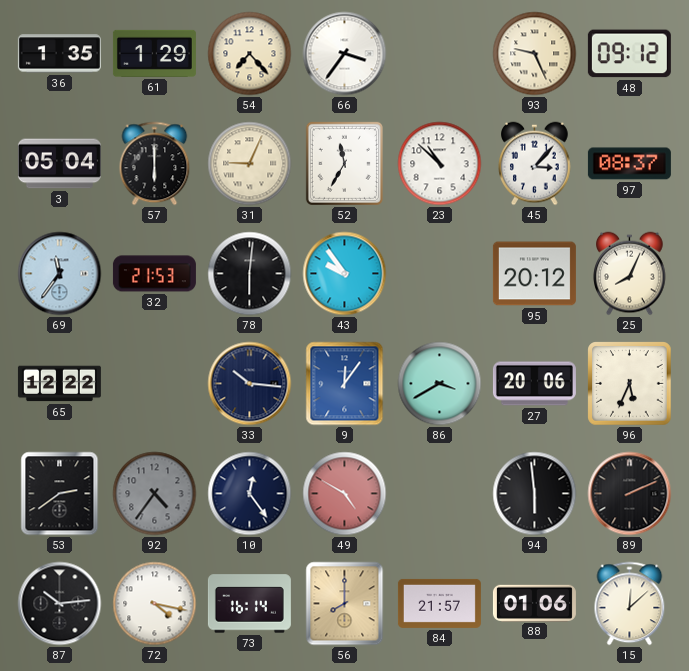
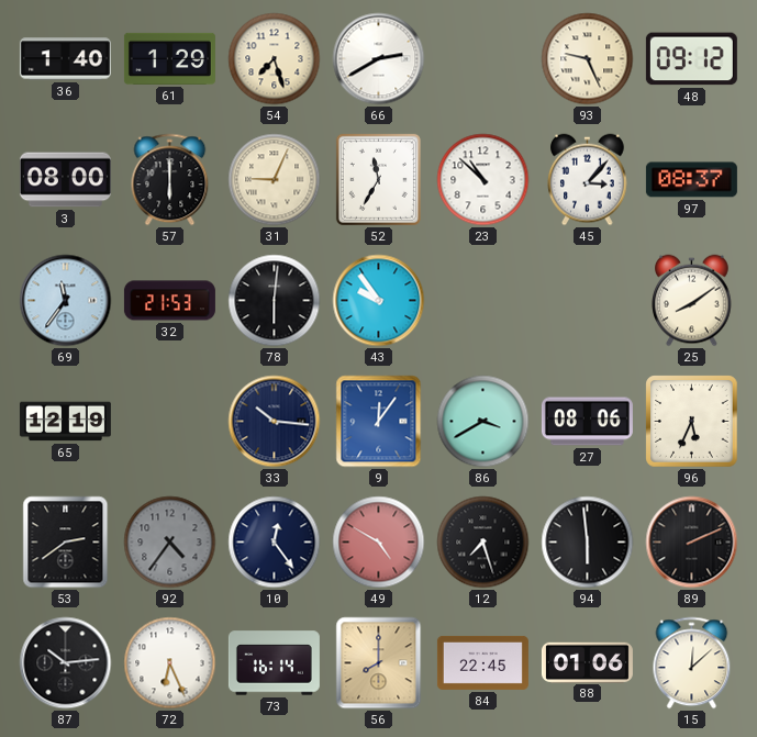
36: 1:35 -> 1:40
54: 7:23 -> 7:27
66: 3:36 -> 2:40
3: 05:04 -> 08:00
95: 20:12 -> none
25: 8:04 -> 8:09
65: 12:22 -> 12:19
27: 20:06 -> 08:06
12: none -> 7:27
72: 4:17 -> 6:26
84: 21:57 -> 22:45
